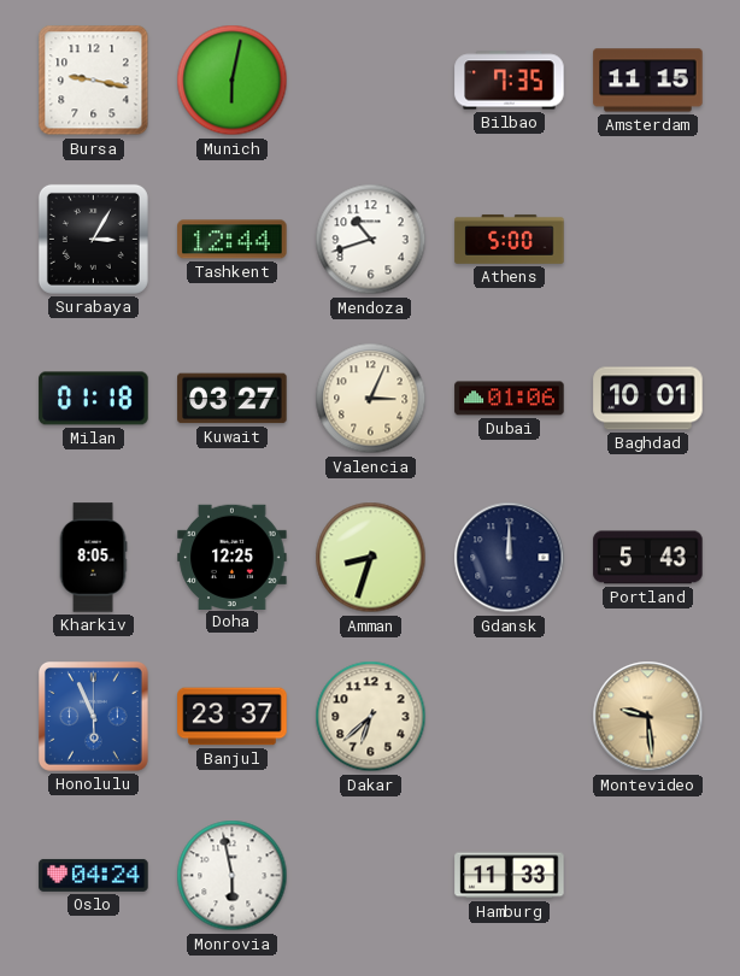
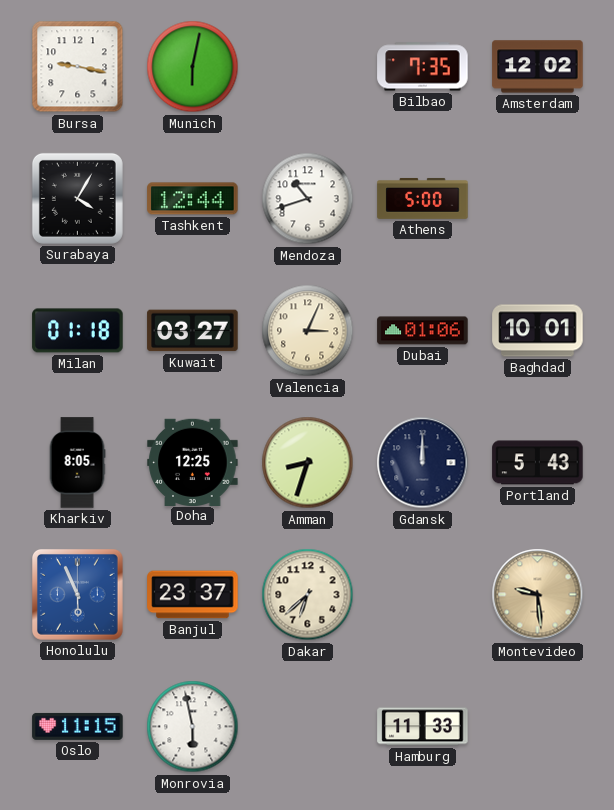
Amsterdam: 11:15 -> 12:02
Surabaya: 3:05 -> 4:05
Oslo: 04:24 -> 11:15
